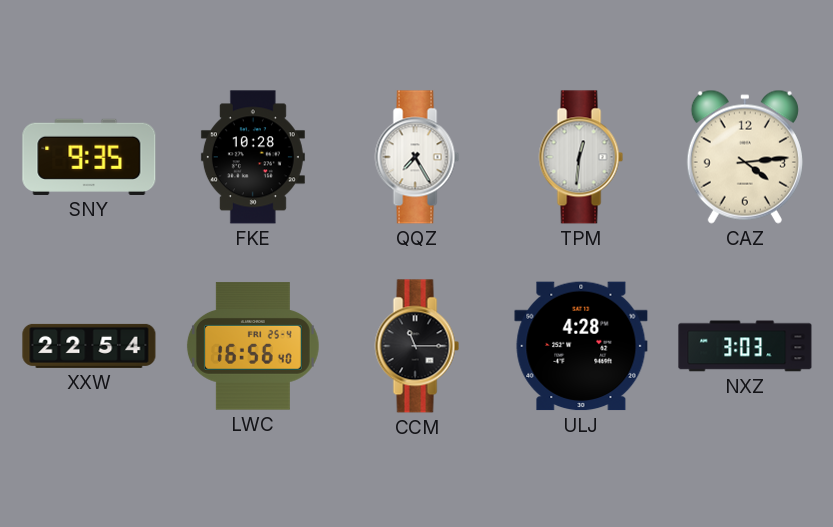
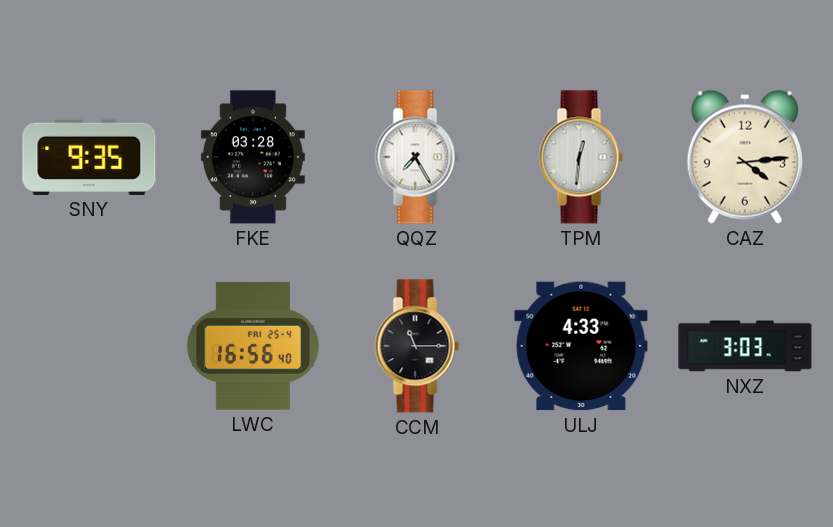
FKE: 10:28 -> 03:28
XXW: 22:54 -> none
ULJ: 4:28 -> 4:33
